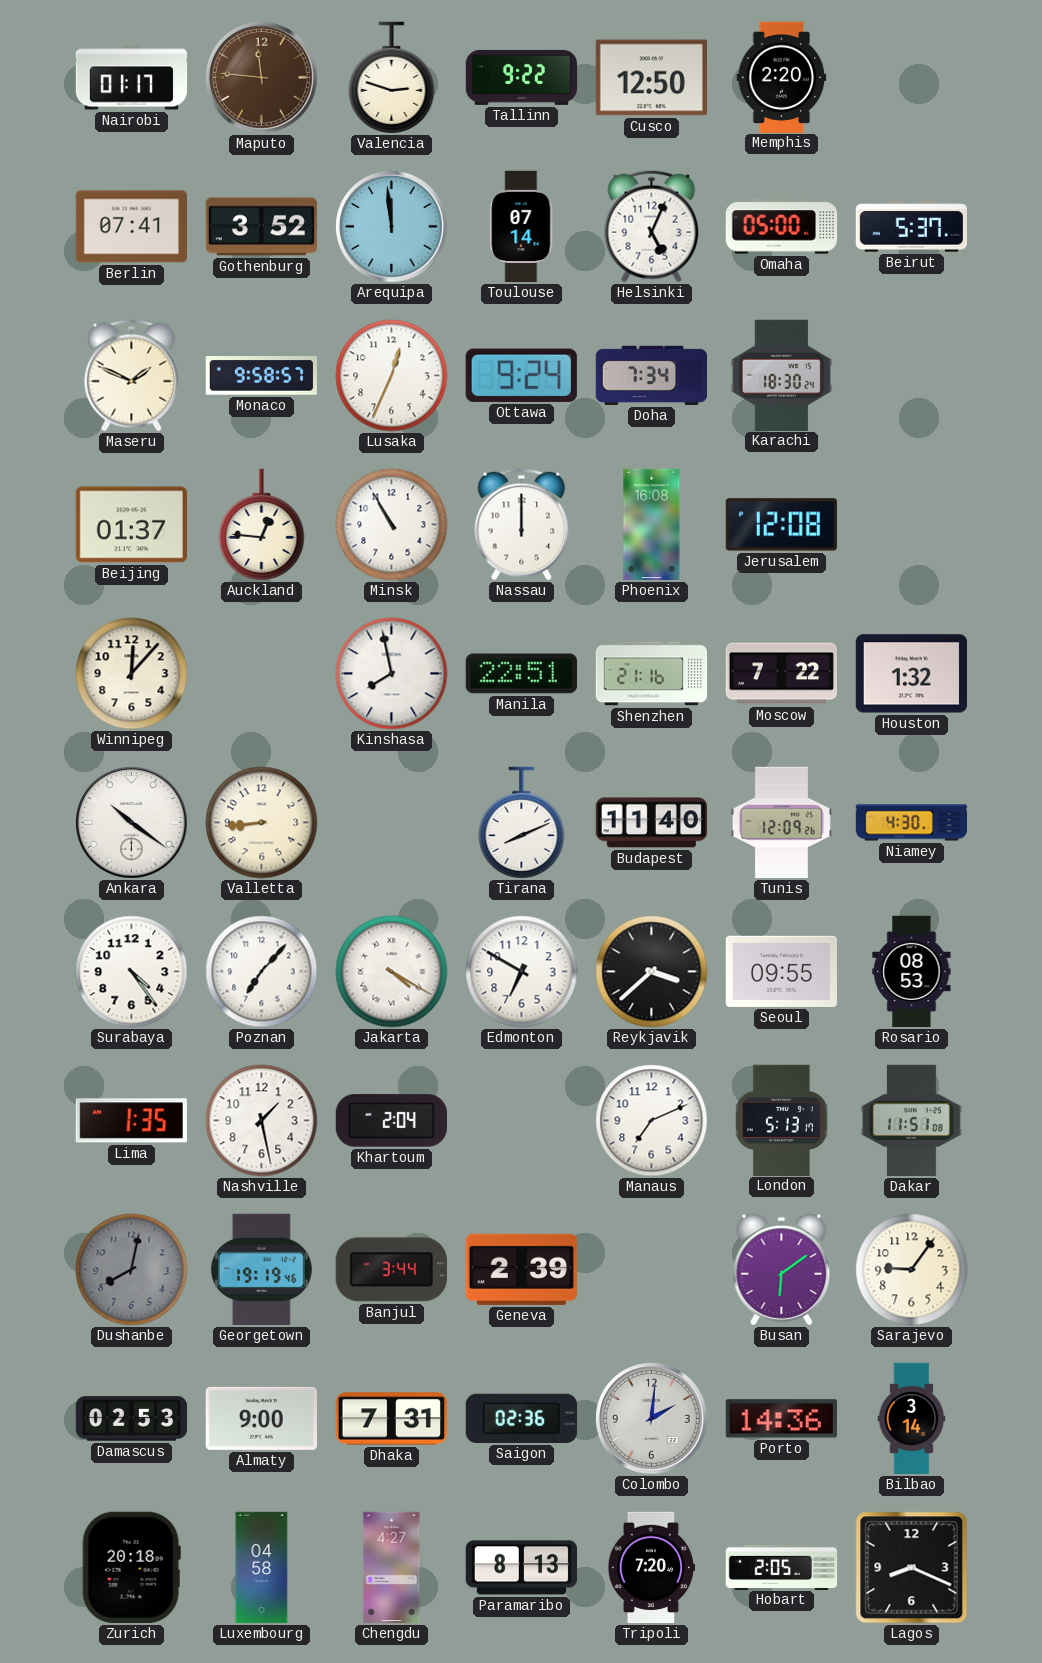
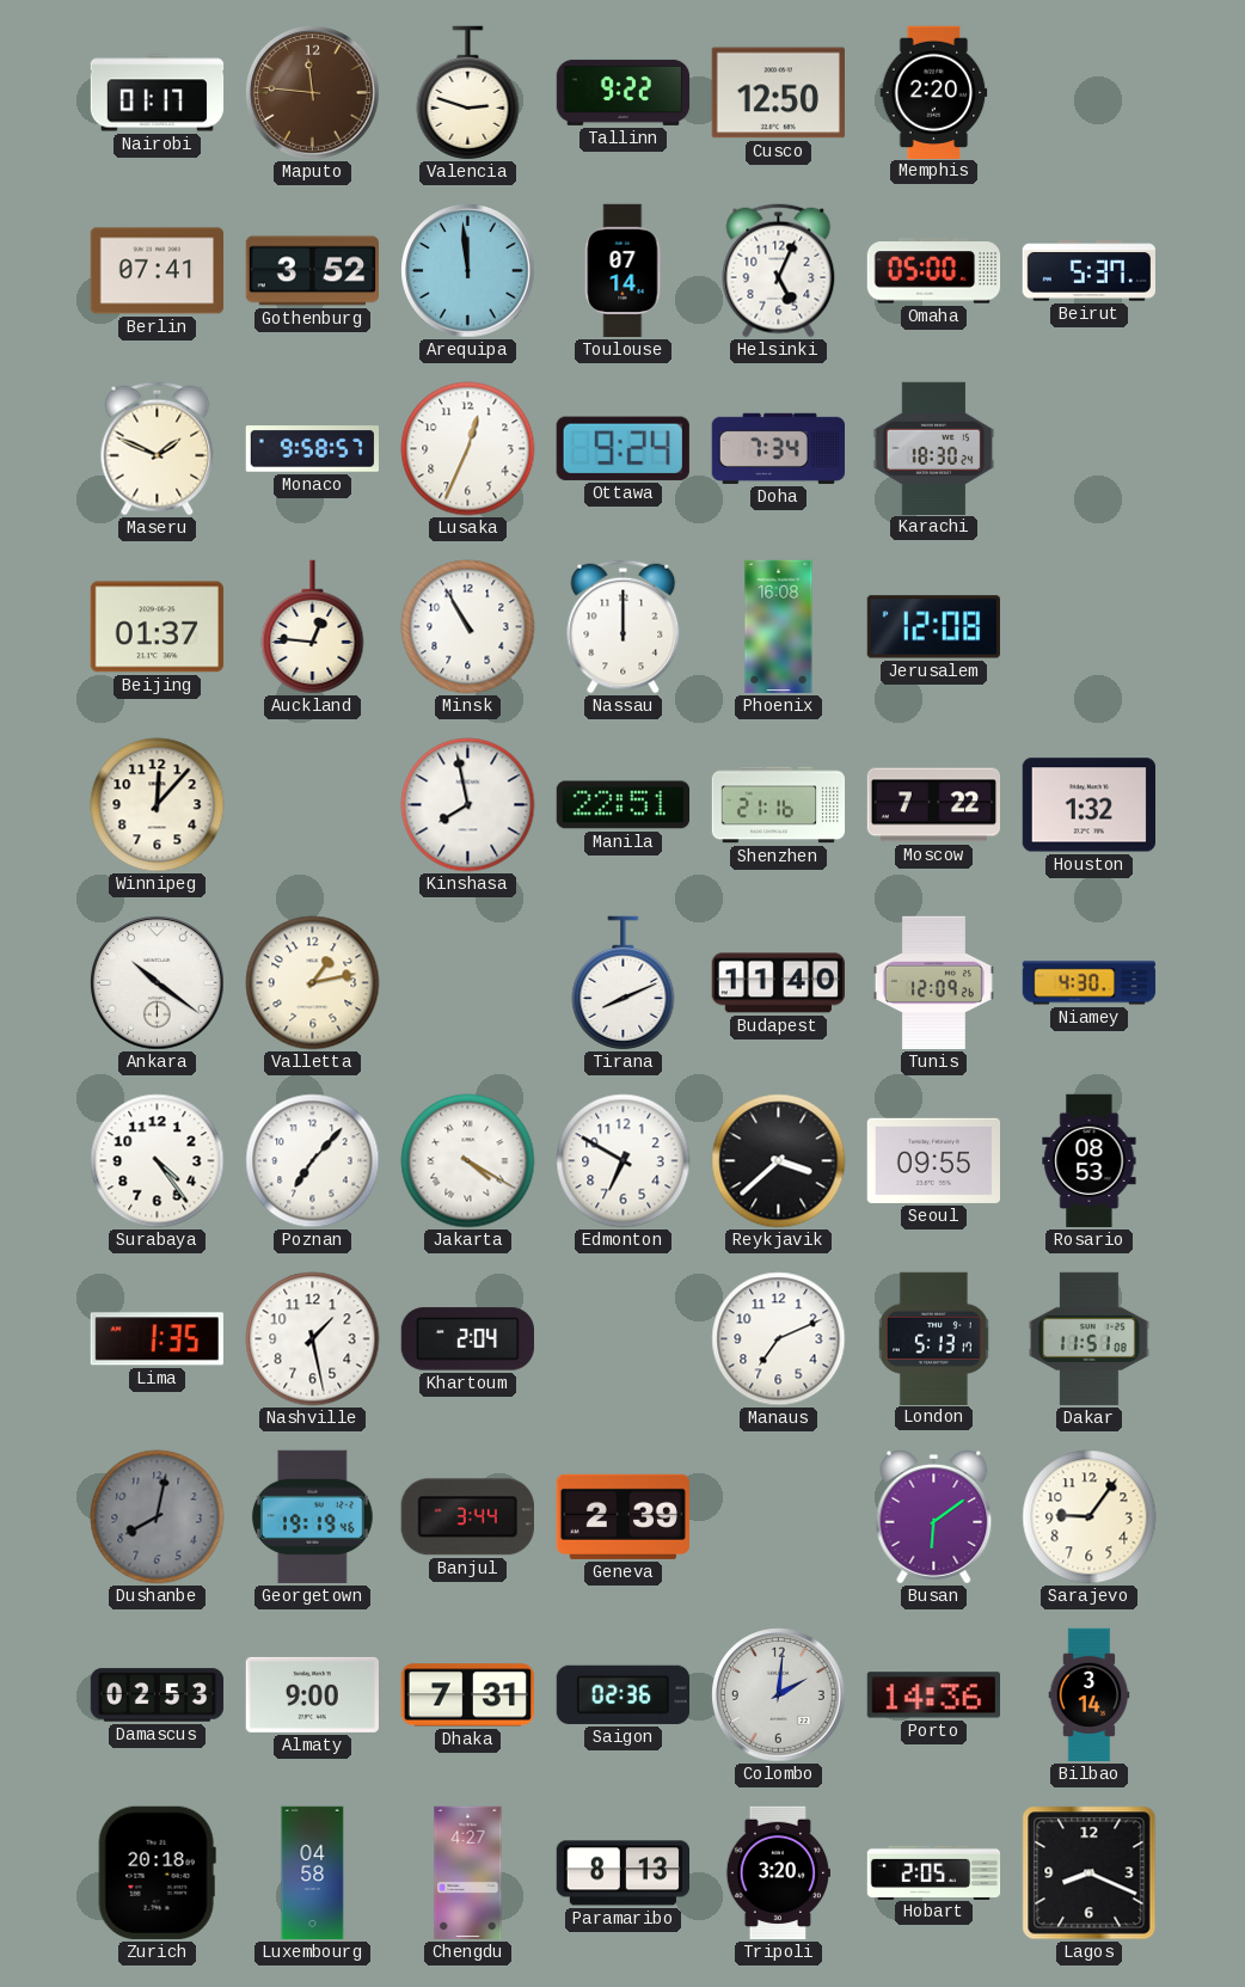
Valletta: 8:44 -> 1:13
Tripoli: 7:20 -> 3:20
